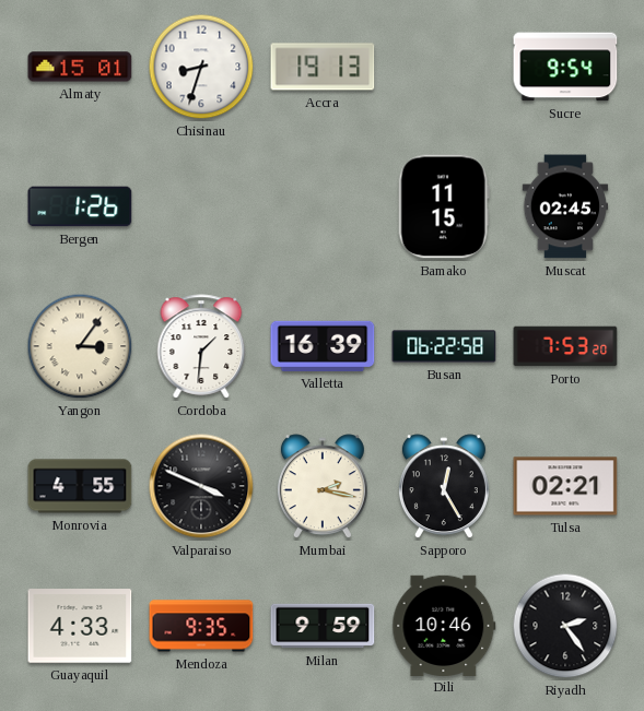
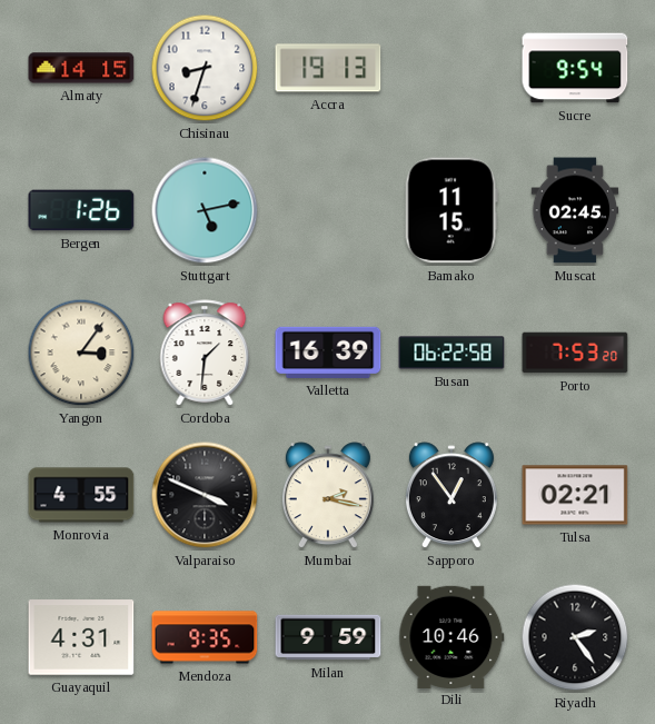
Almaty: 15:01 -> 14:15
Stuttgart: none -> 5:13
Sapporo: 12:25 -> 12:54
Guayaquil: 4:33 -> 4:31
